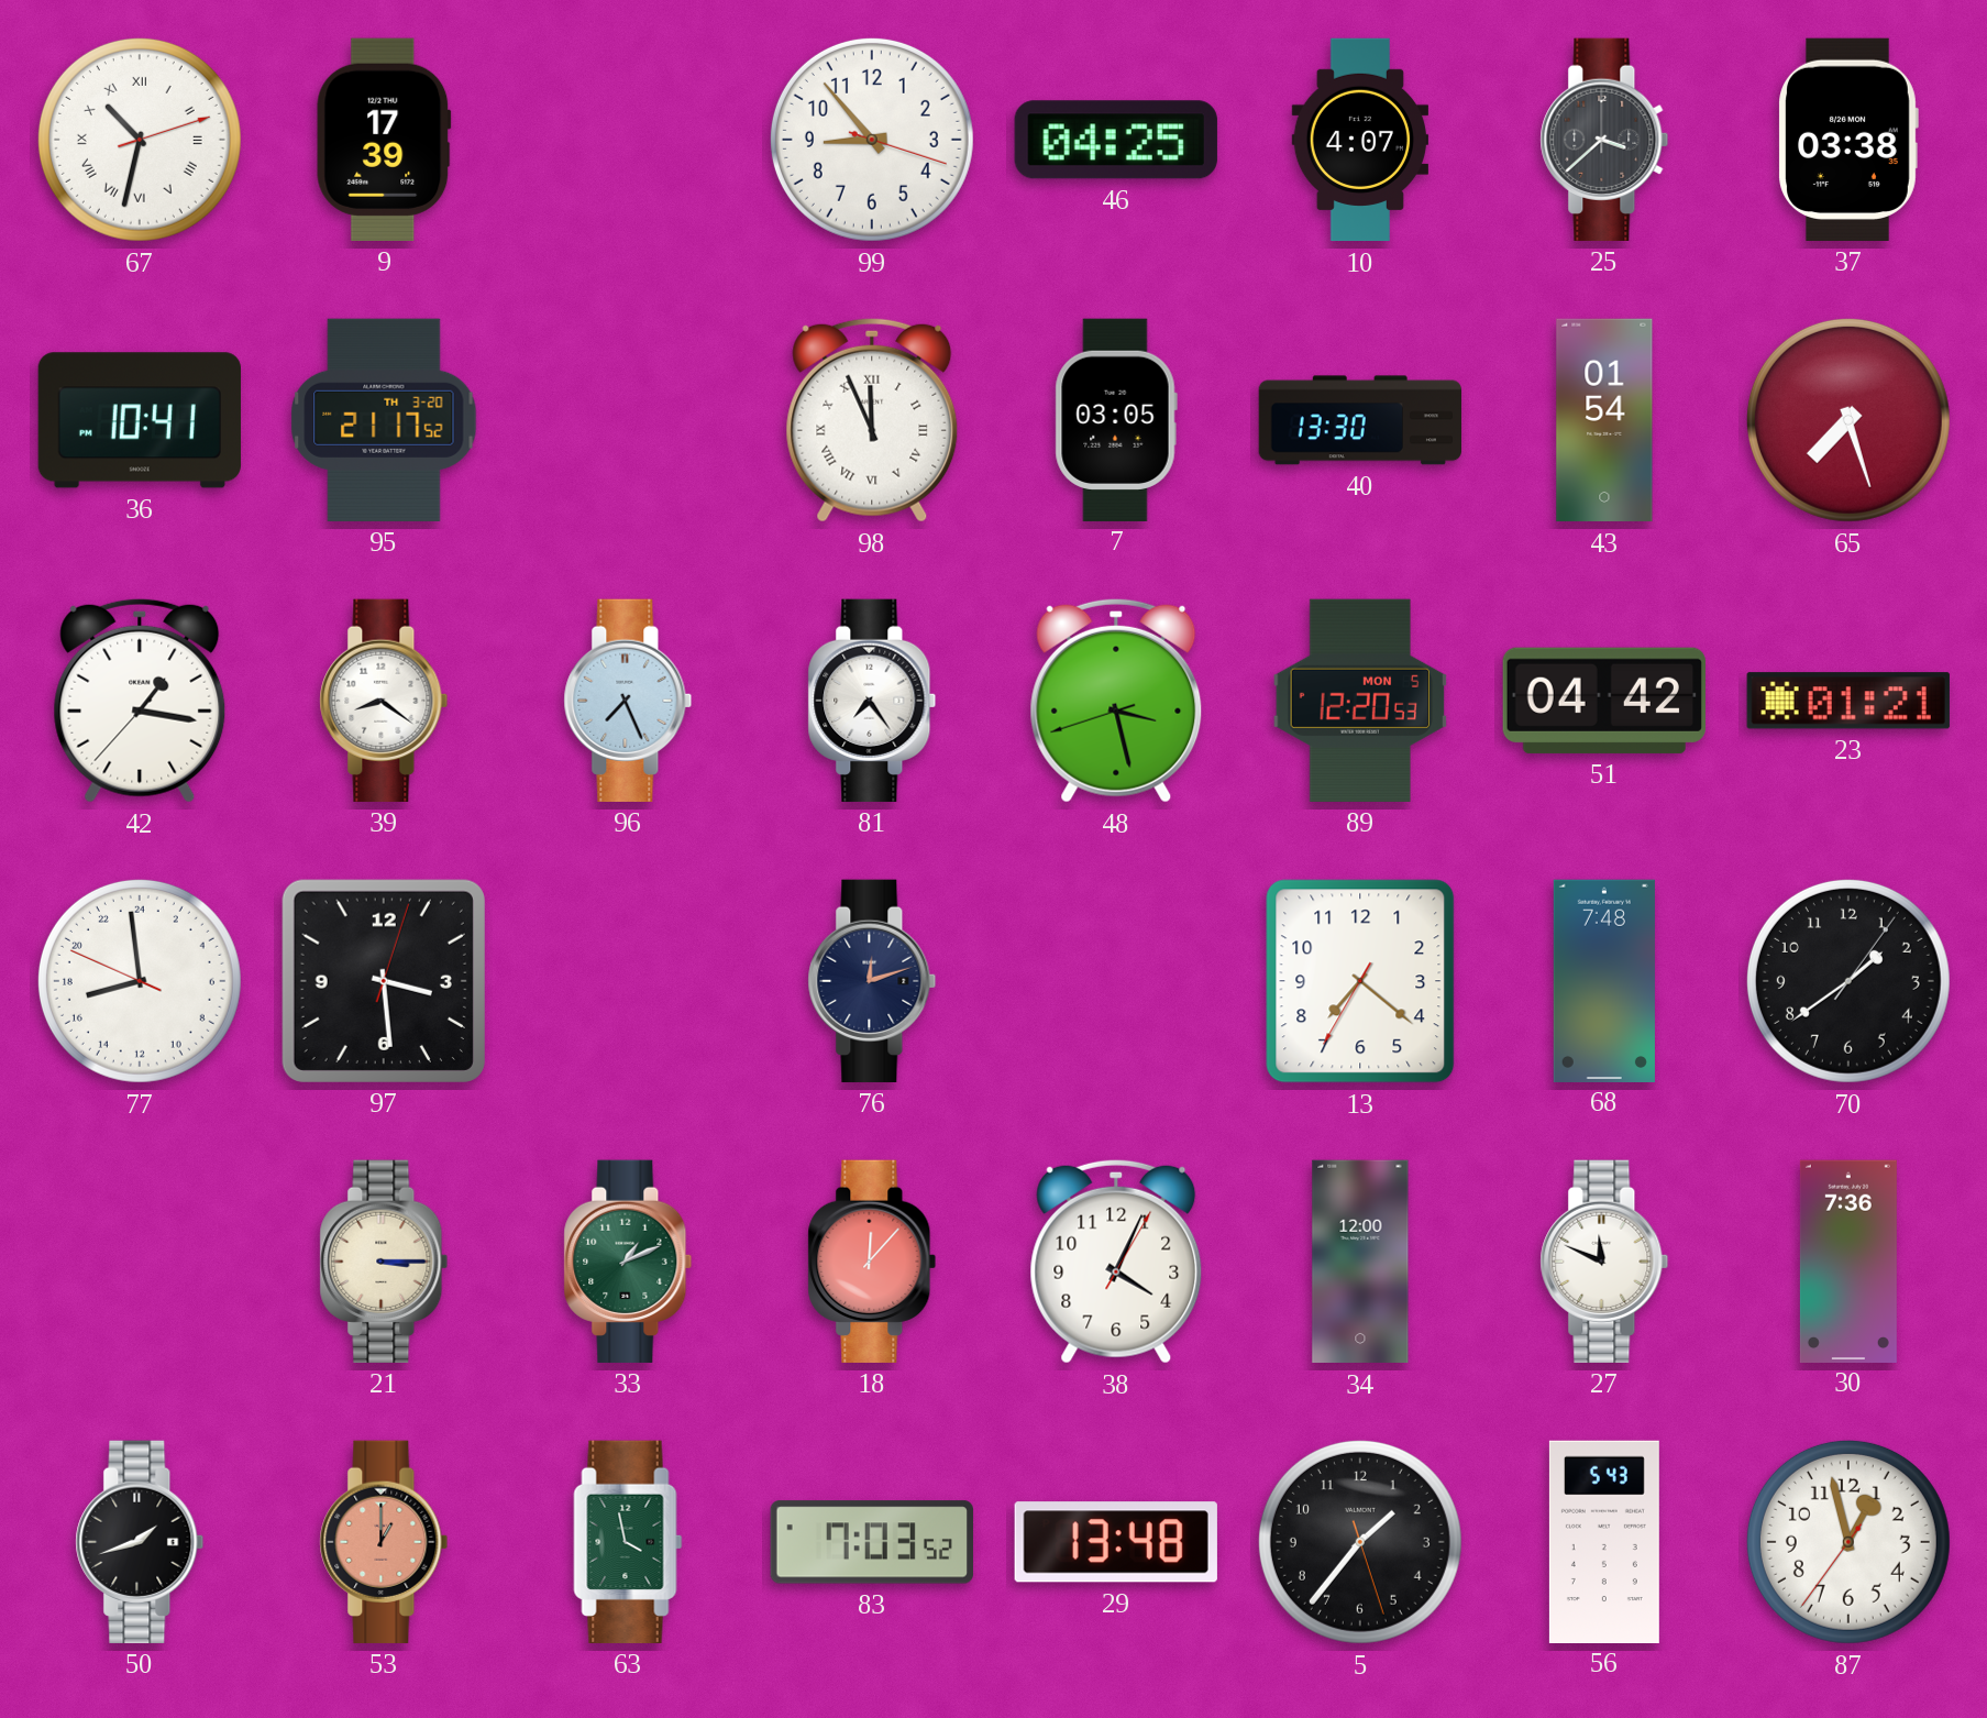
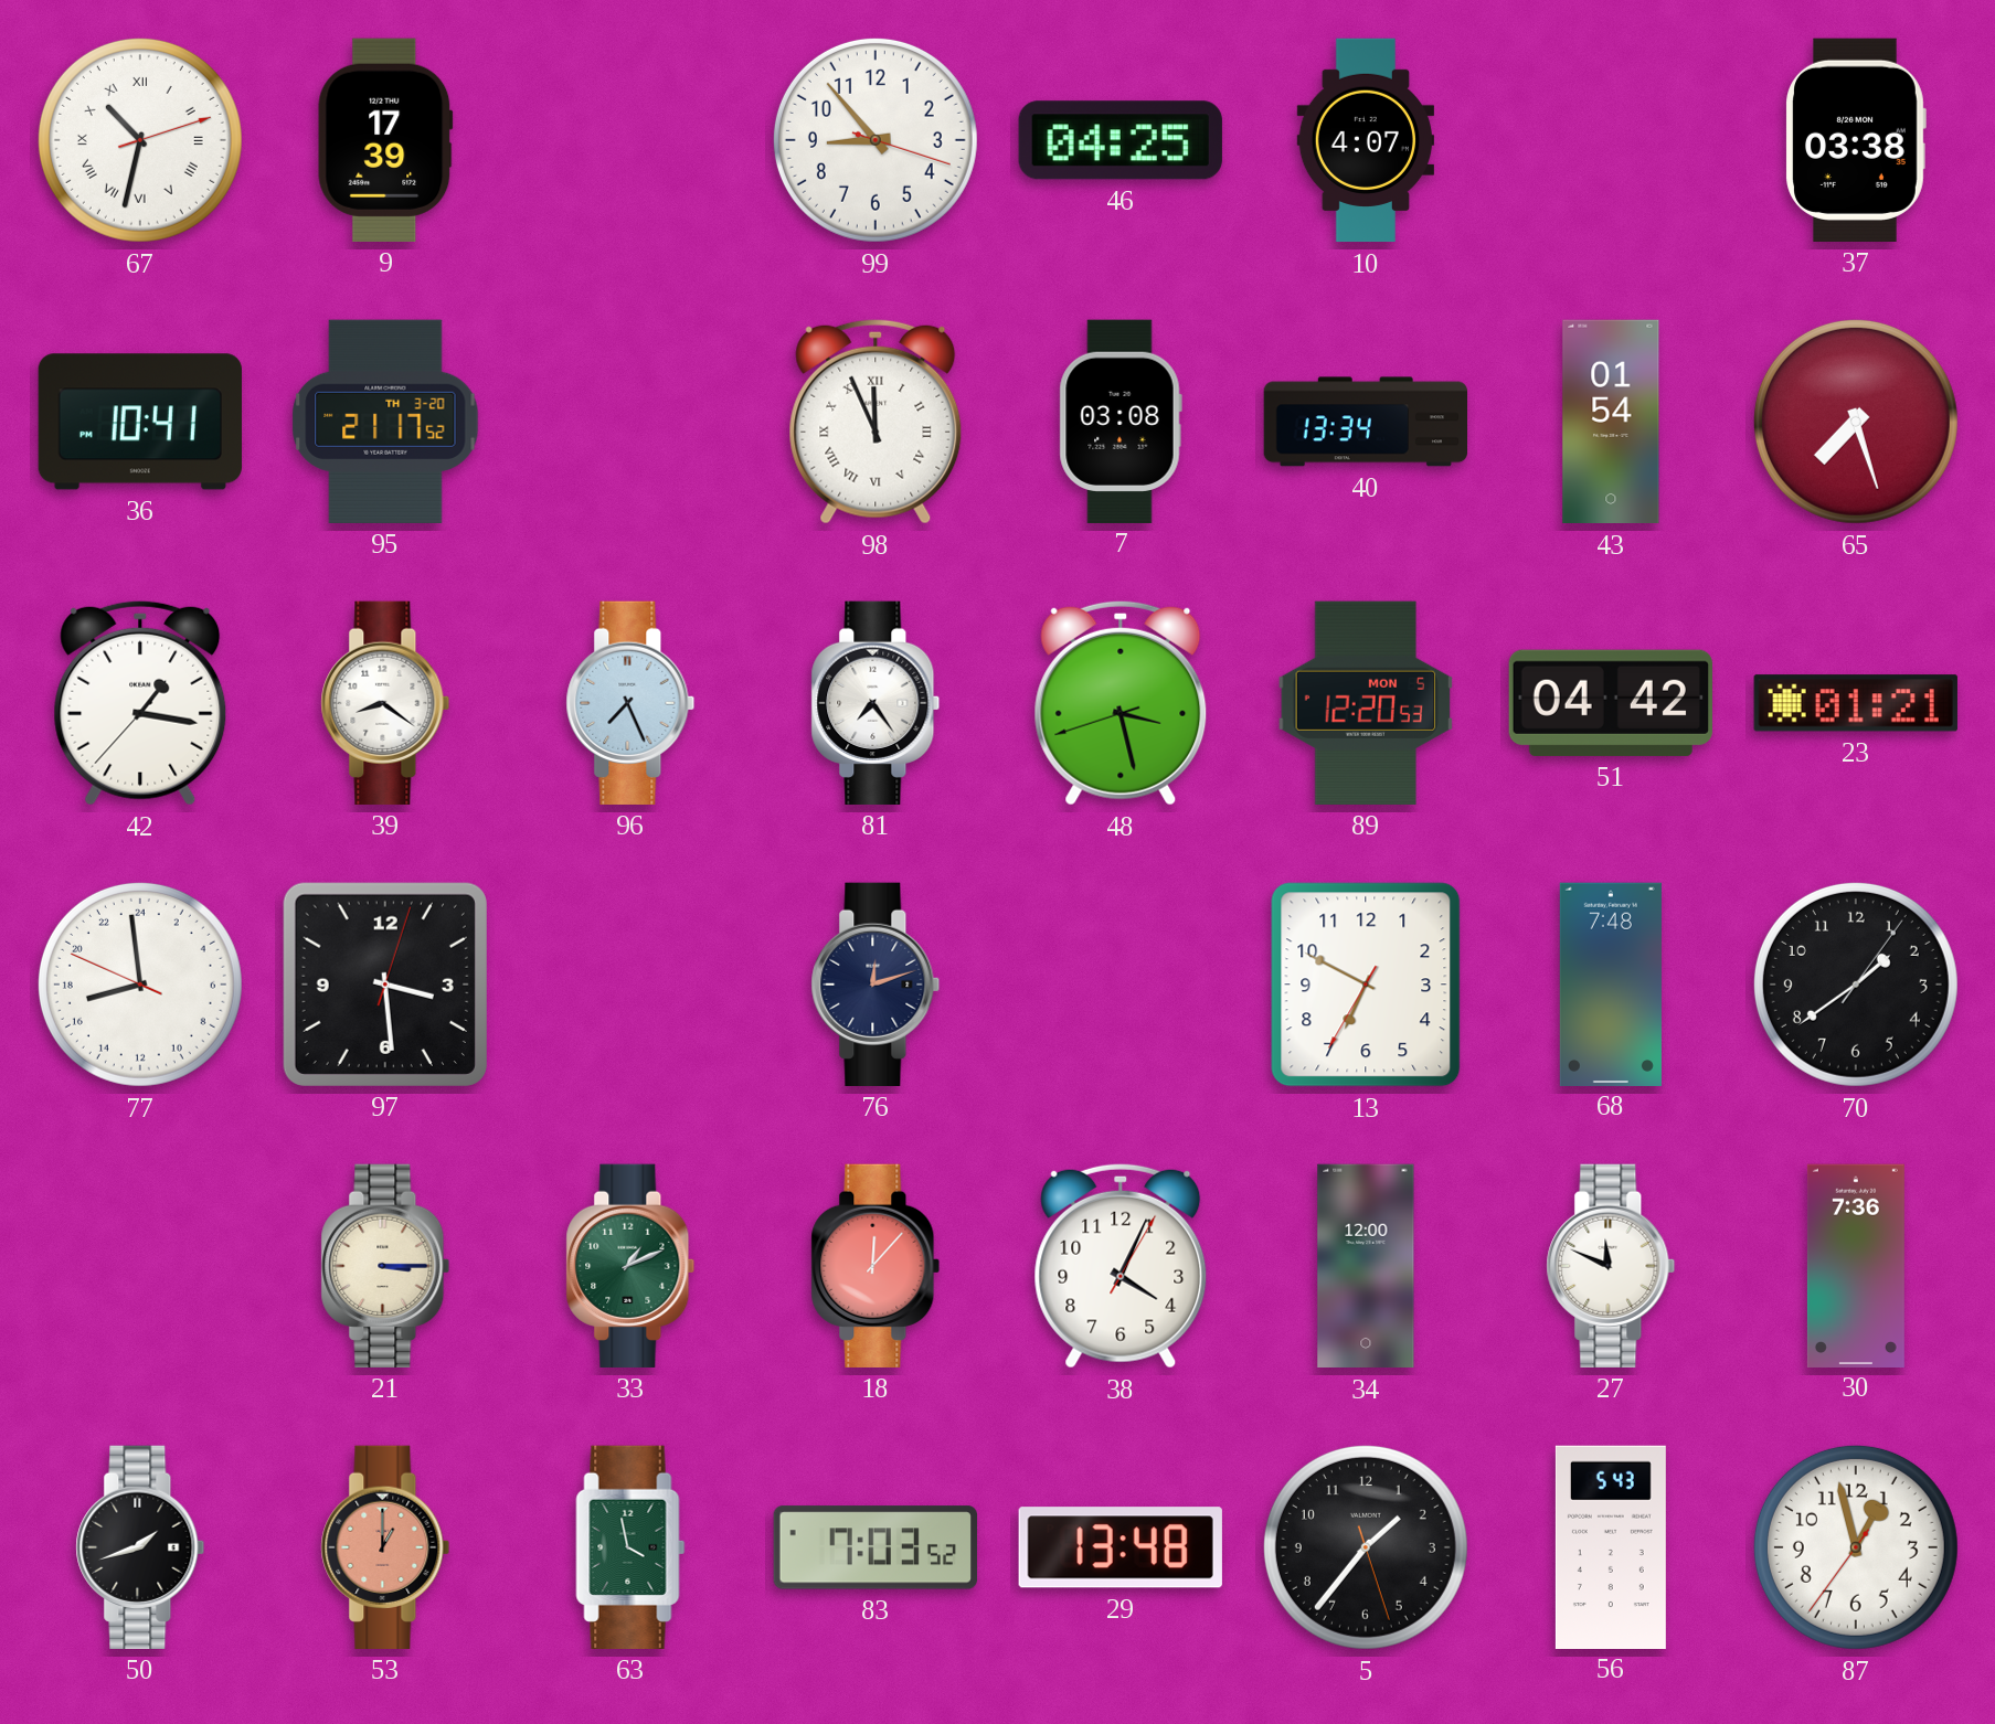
25: 3:38 -> none
7: 03:05 -> 03:08
40: 13:30 -> 13:34
13: 7:21 -> 6:49
